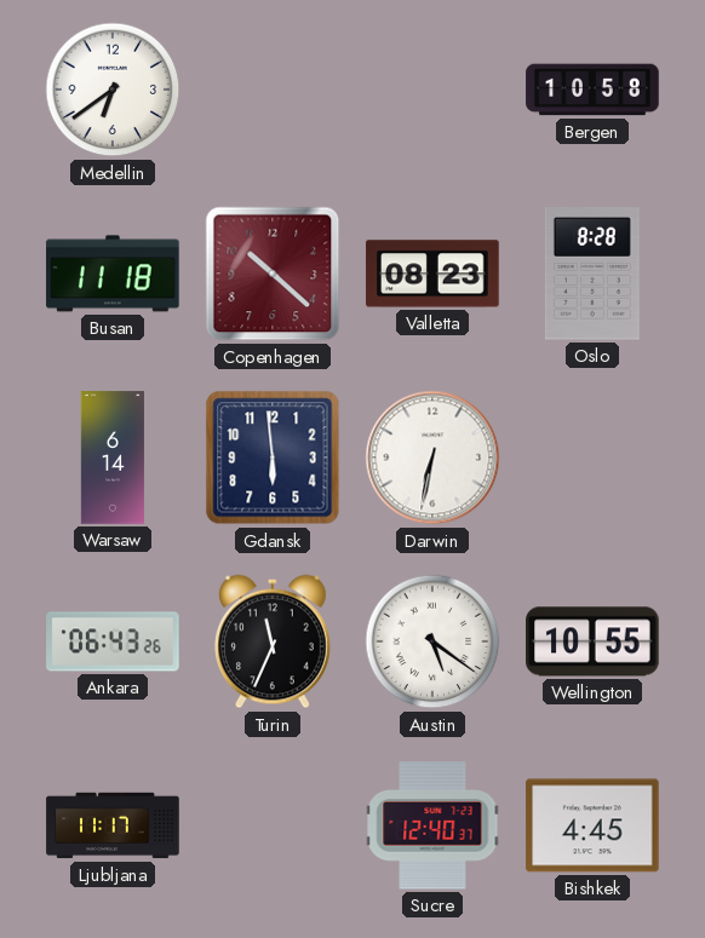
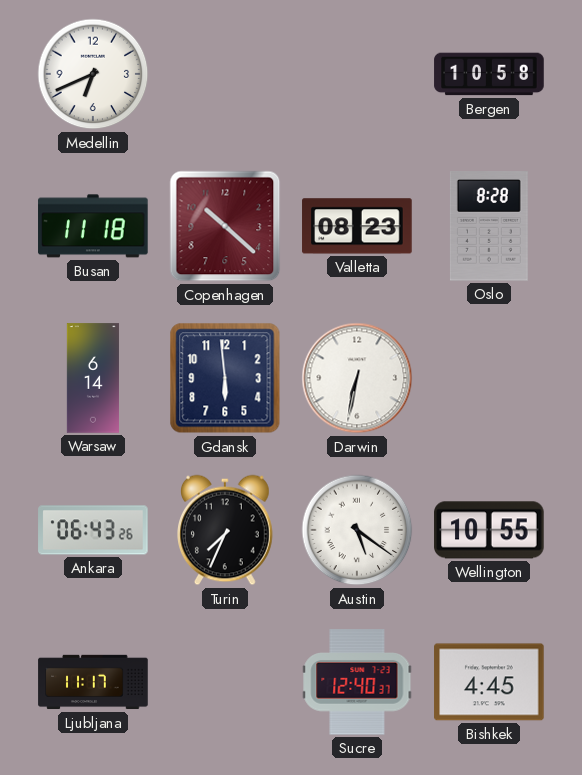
Medellin: 6:39 -> 6:41
Turin: 11:34 -> 7:34
